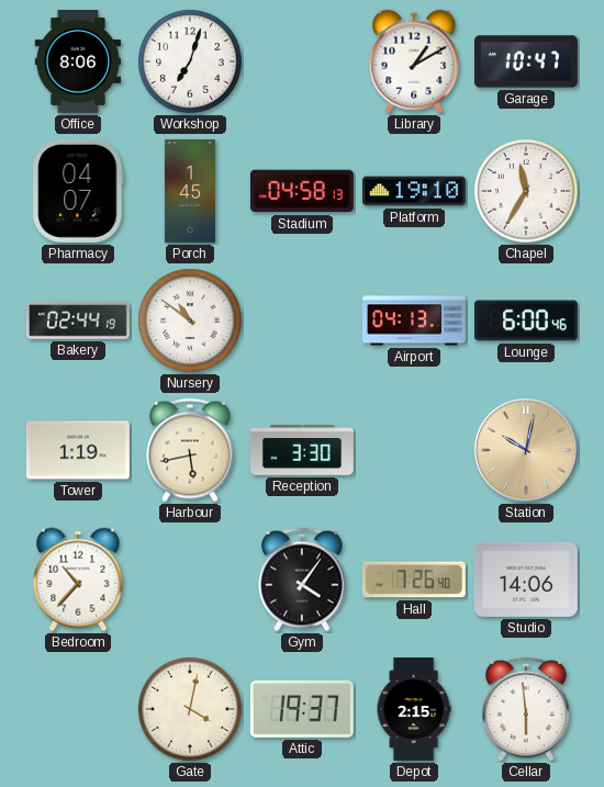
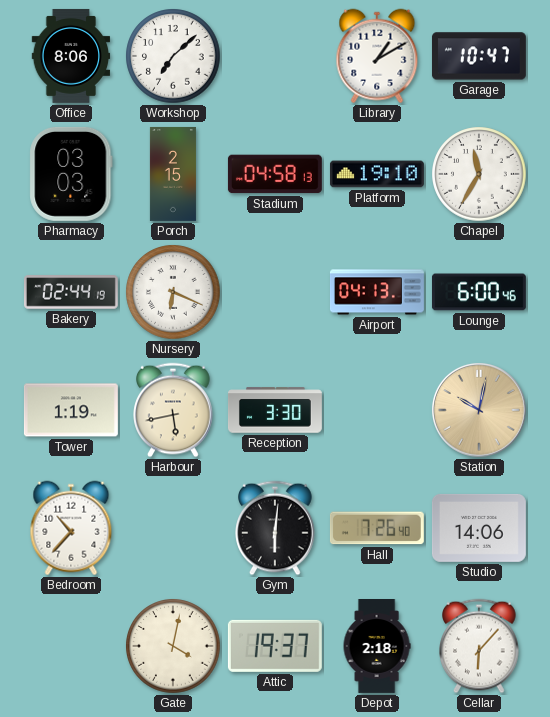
Workshop: 7:03 -> 7:08
Pharmacy: 04:07 -> 03:03
Porch: 1:45 -> 2:15
Nursery: 10:51 -> 6:19
Gym: 4:06 -> 6:01
Depot: 2:15 -> 2:18
Cellar: 5:59 -> 6:07
